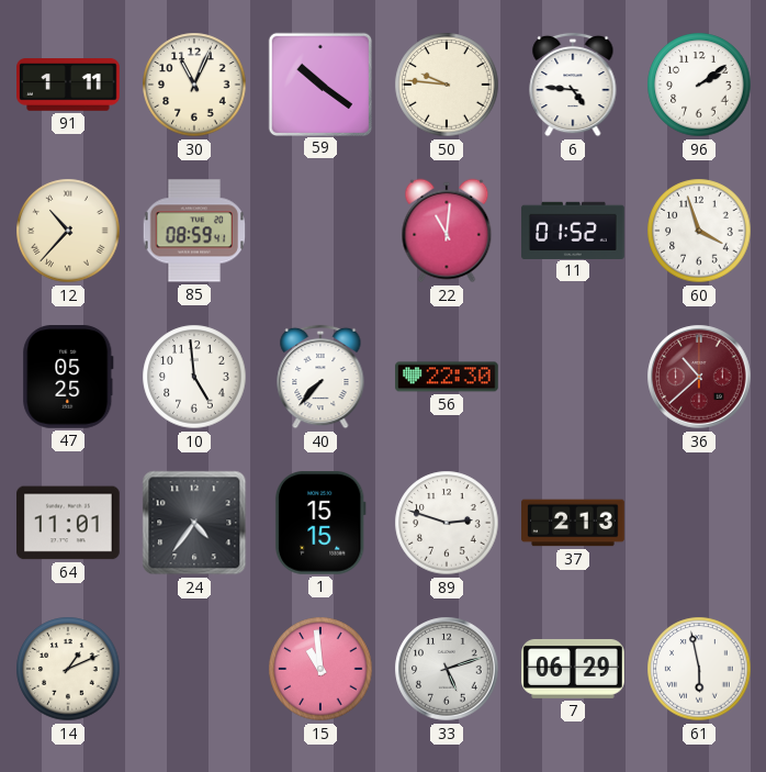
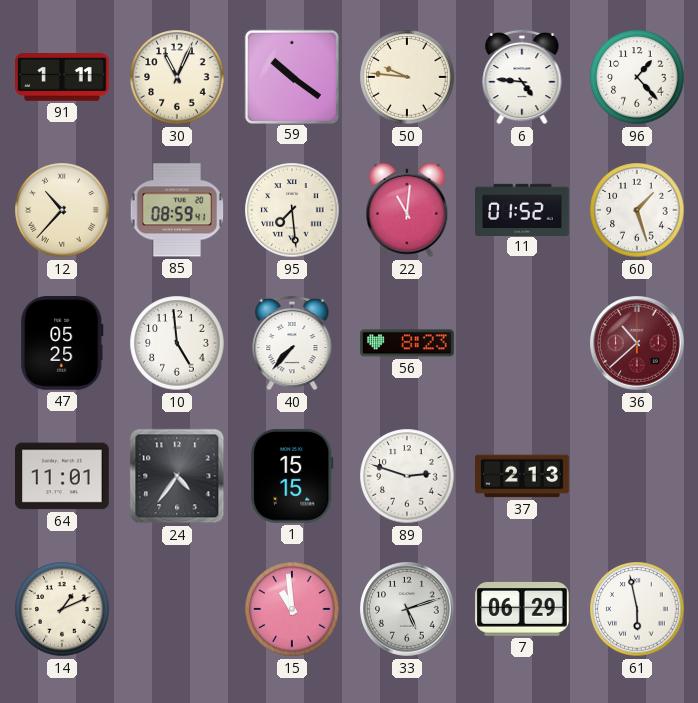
96: 2:09 -> 1:23
95: none -> 7:29
60: 3:57 -> 1:27
56: 22:30 -> 8:23
